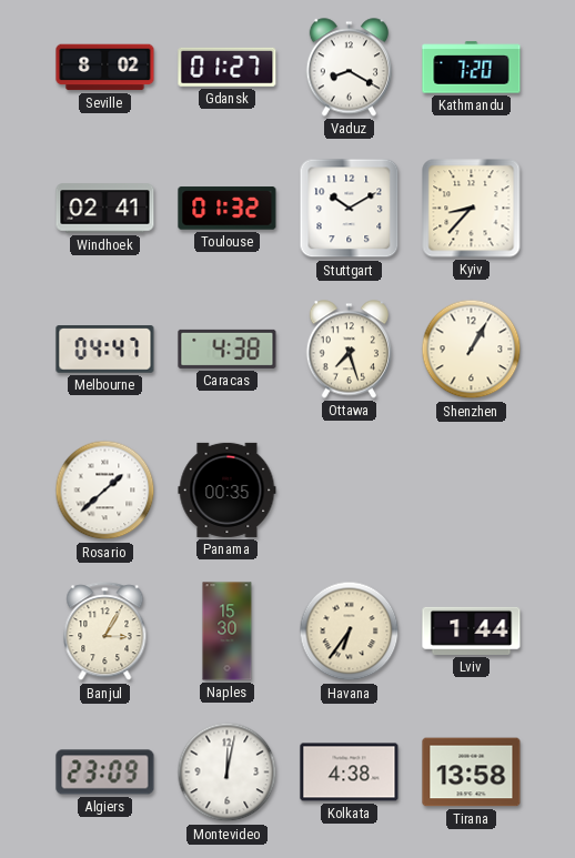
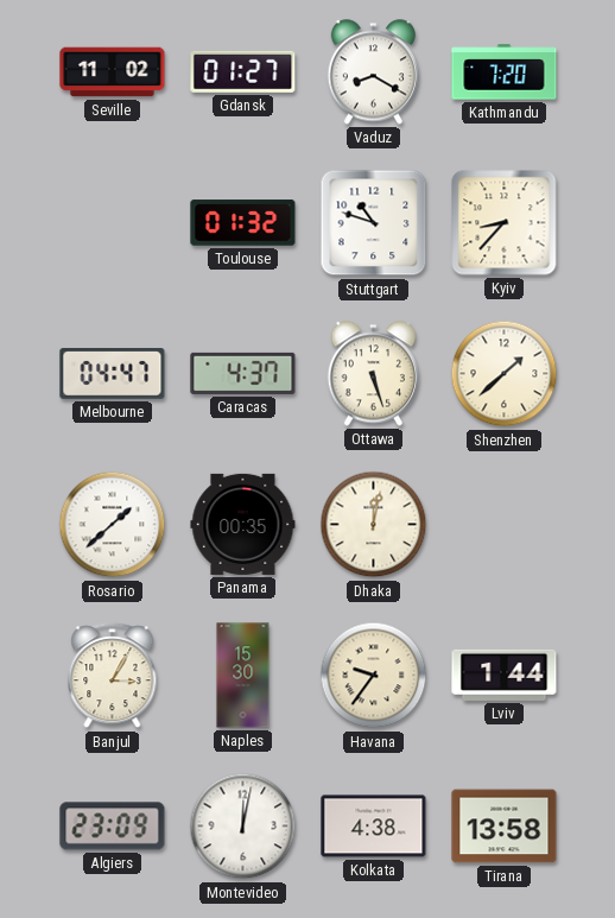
Seville: 8:02 -> 11:02
Windhoek: 02:41 -> none
Stuttgart: 10:10 -> 10:48
Caracas: 4:38 -> 4:37
Ottawa: 7:27 -> 5:27
Shenzhen: 1:05 -> 1:38
Dhaka: none -> 12:02
Havana: 6:36 -> 9:36
